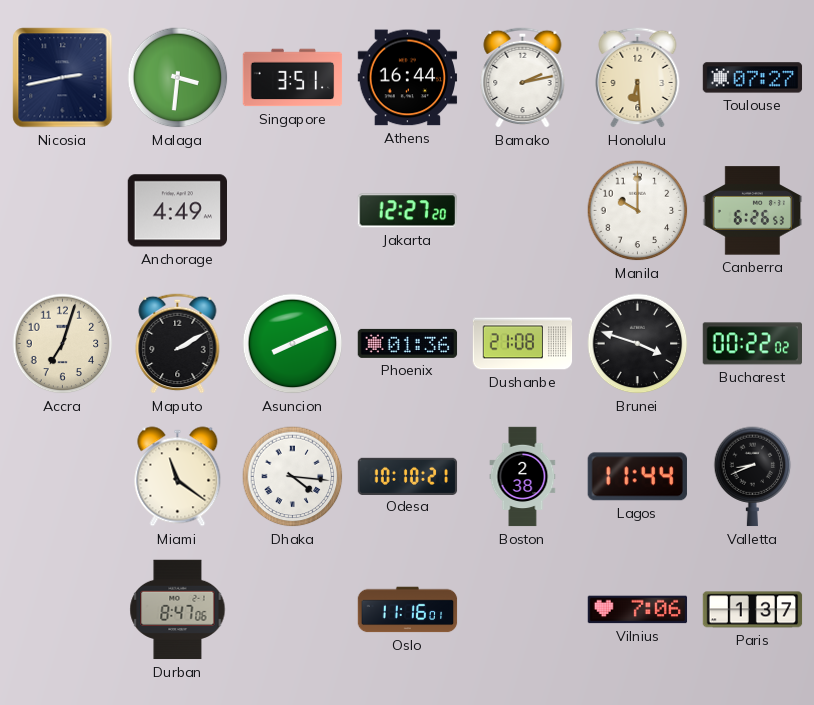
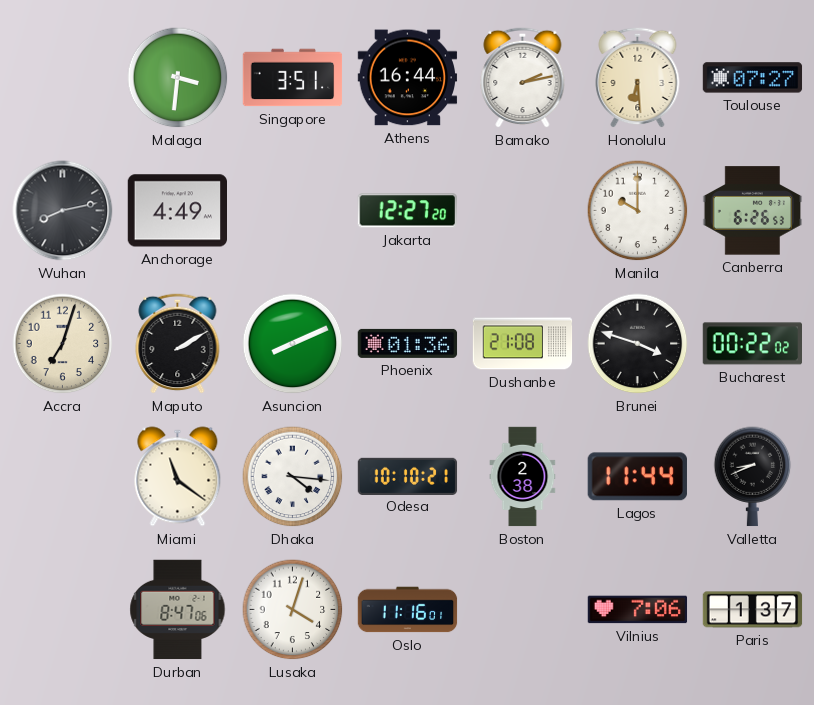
Nicosia: 2:43 -> none
Wuhan: none -> 8:13
Lusaka: none -> 4:03
